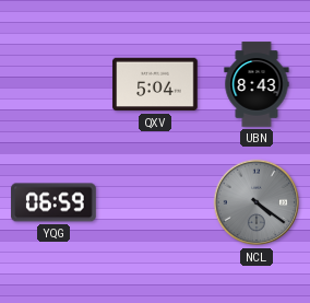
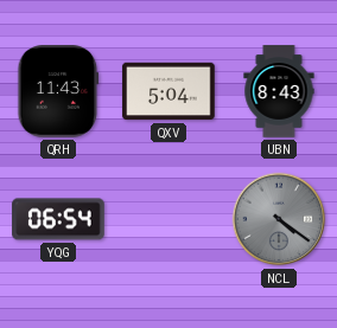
QRH: none -> 11:43
YQG: 06:59 -> 06:54
